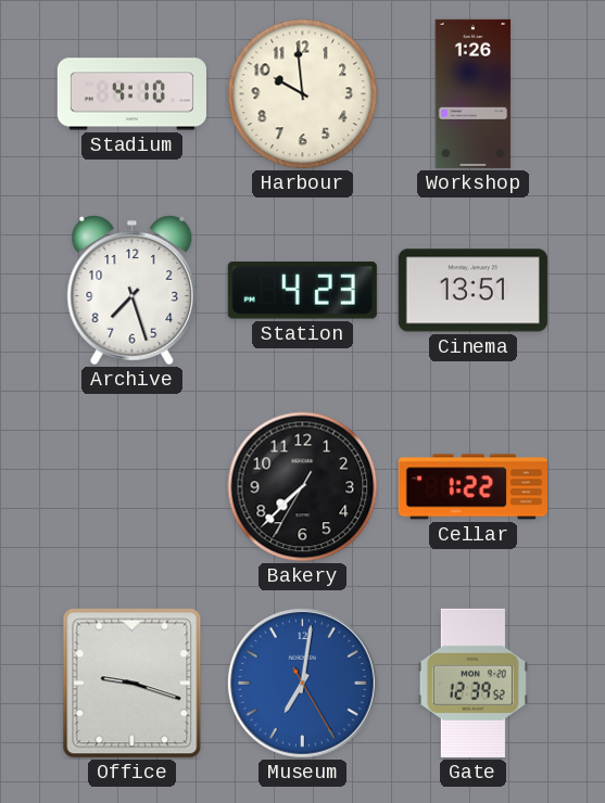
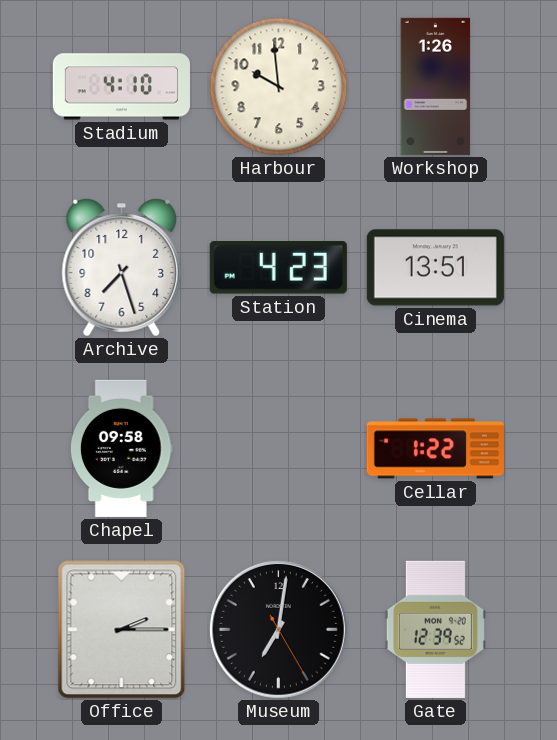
Chapel: none -> 09:58
Bakery: 7:37 -> none
Office: 9:18 -> 2:15
Museum dial: blue -> black
